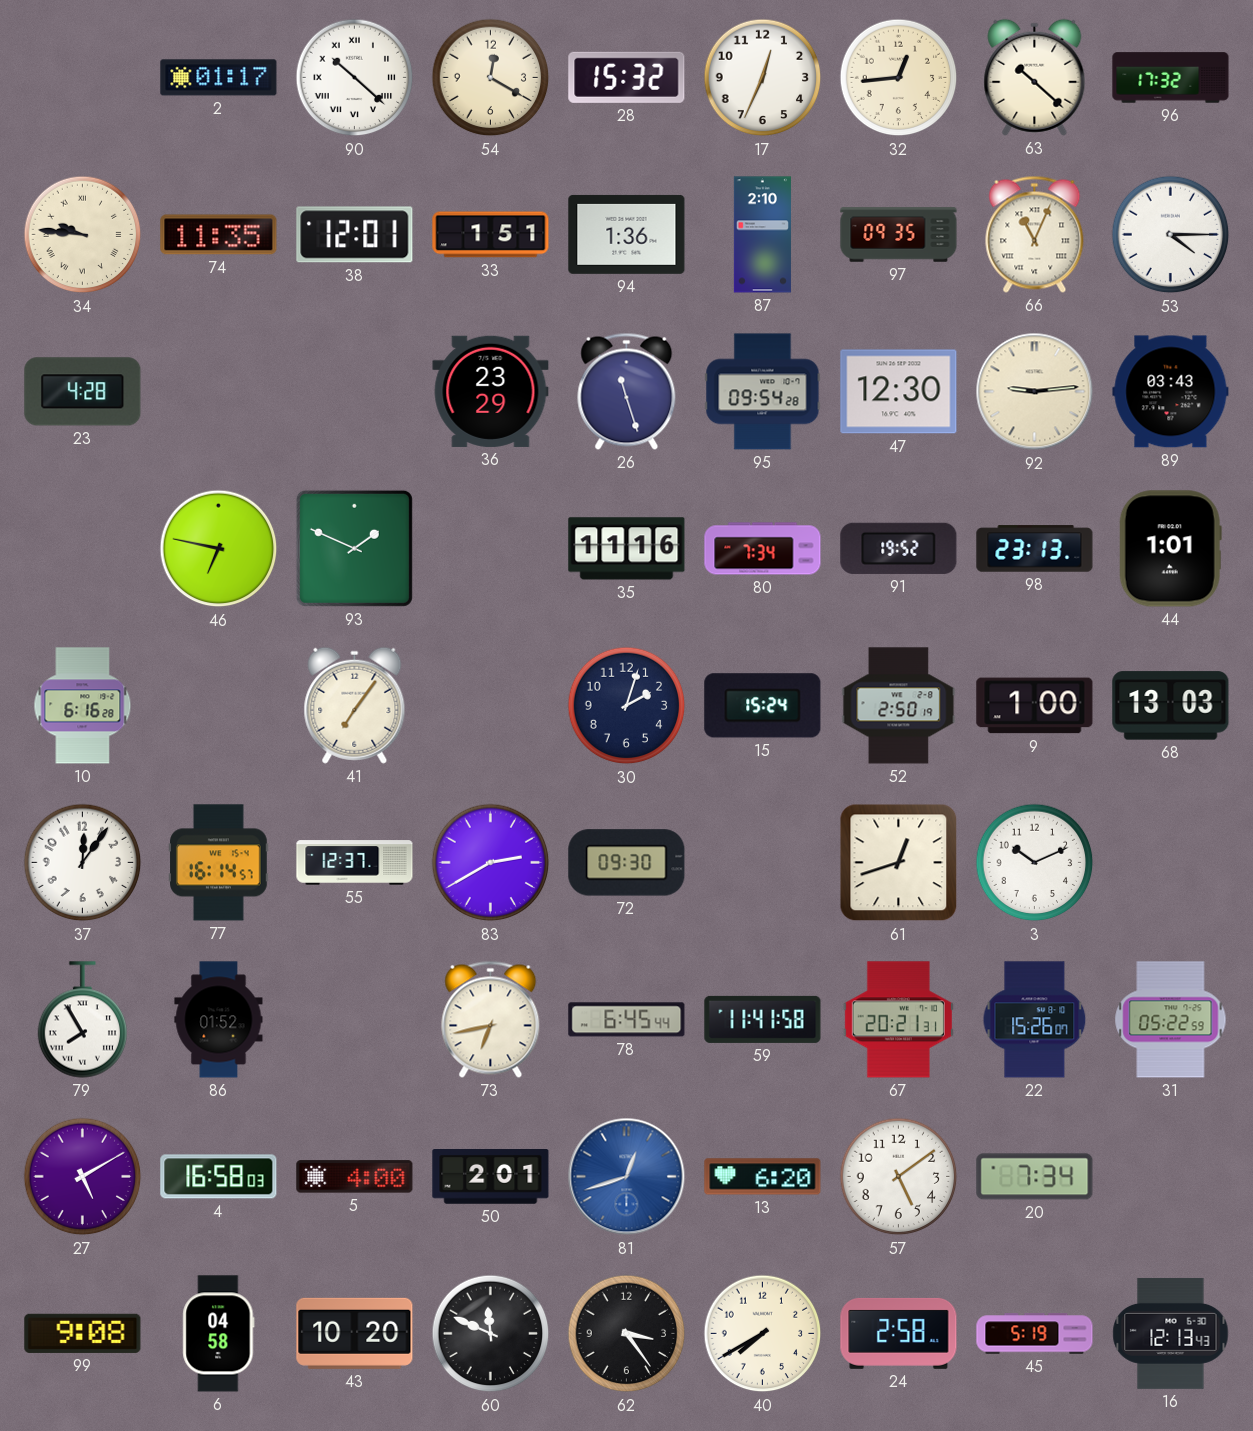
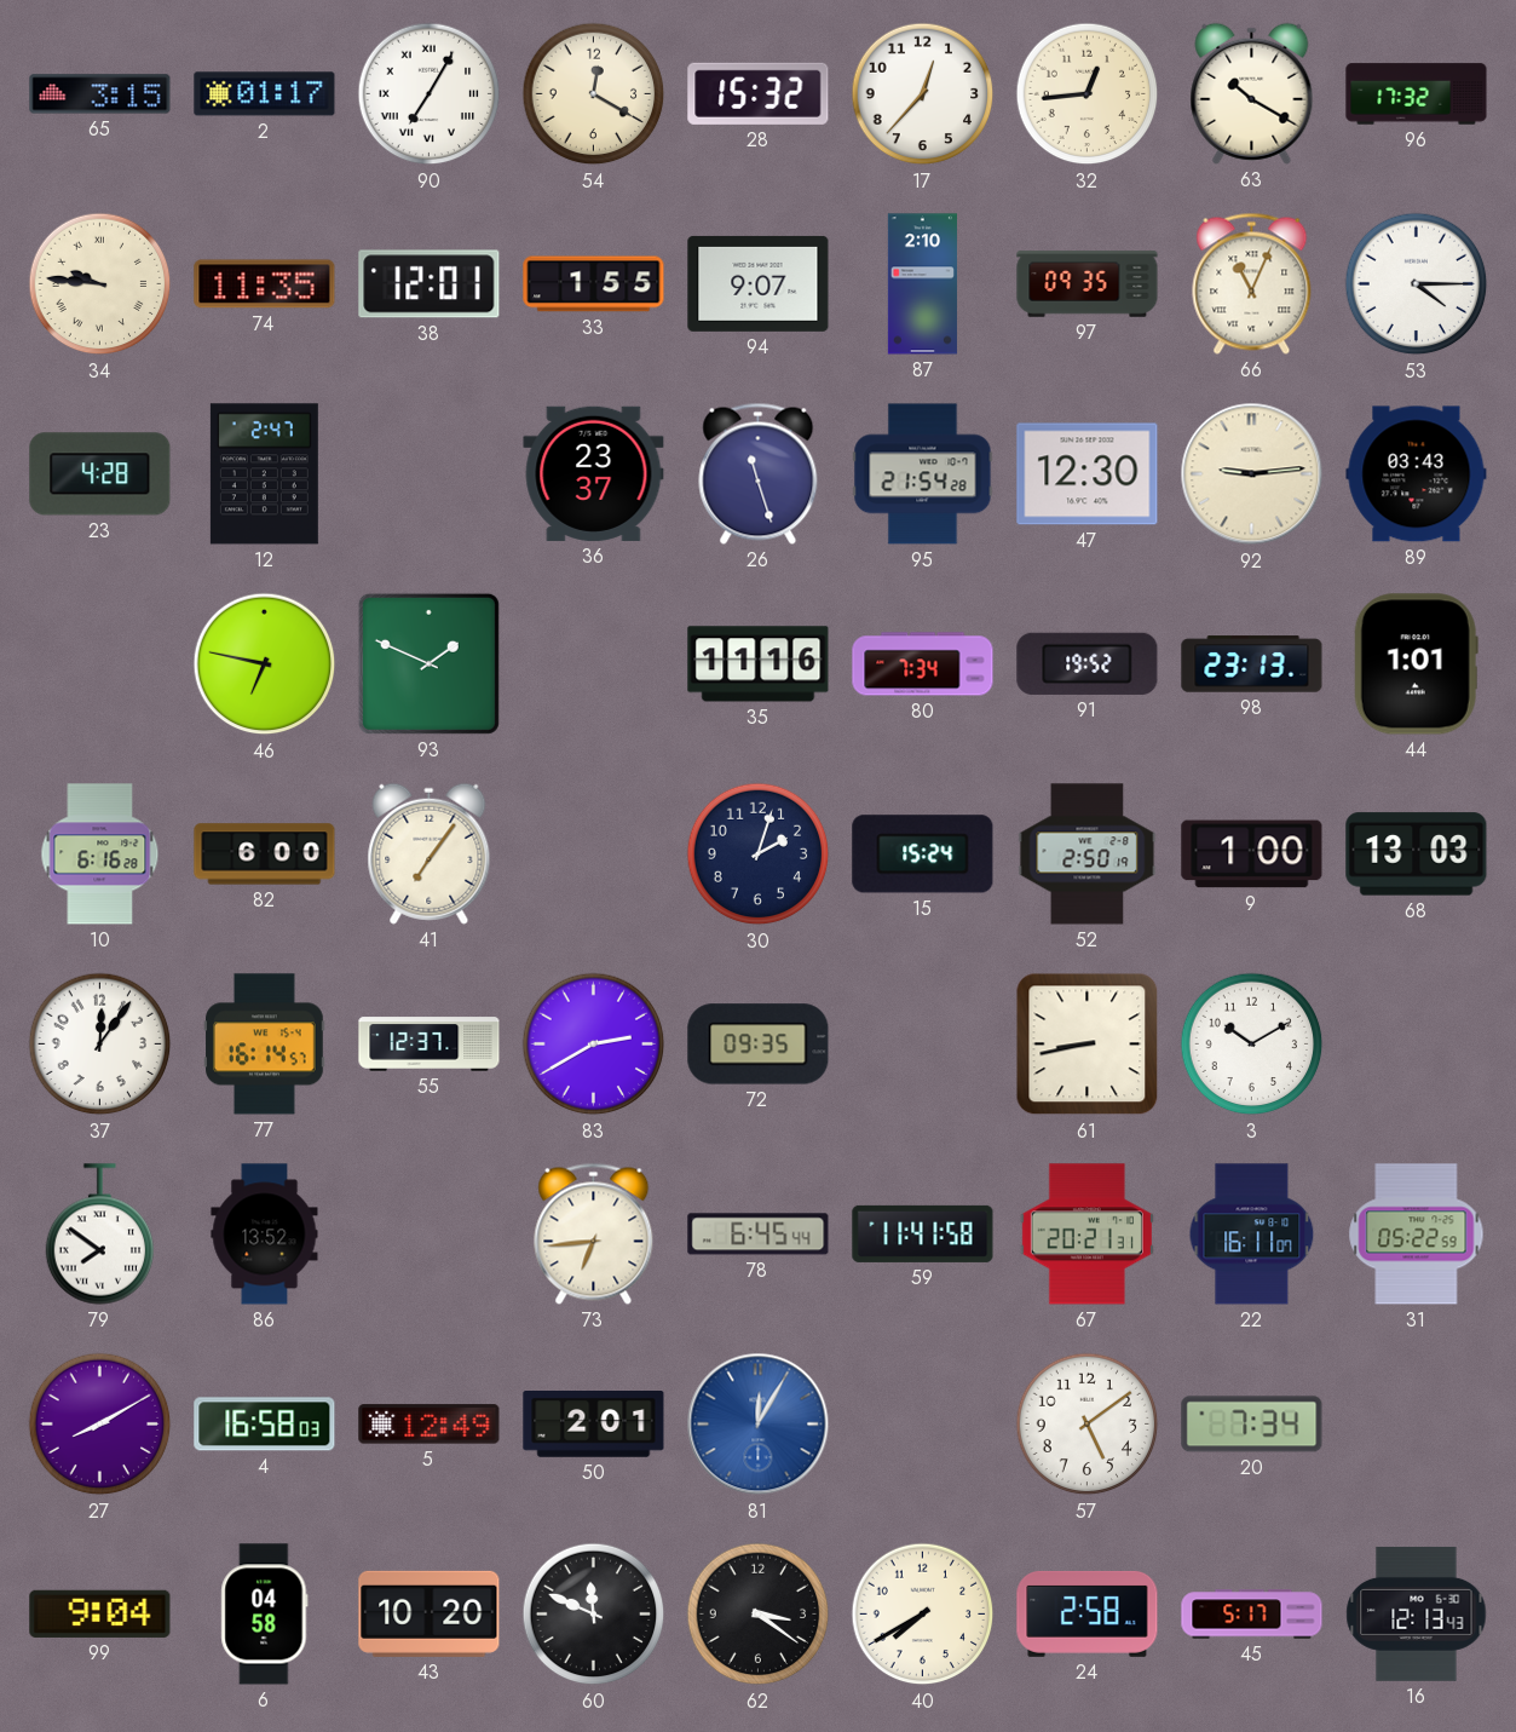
65: none -> 3:15
90: 10:22 -> 7:05
17: 12:34 -> 12:37
63: 10:22 -> 10:20
33: 1:51 -> 1:55
94: 1:36 -> 9:07
12: none -> 2:47
36: 23:29 -> 23:37
95: 09:54 -> 21:54
82: none -> 6:00
72: 09:30 -> 09:35
61: 12:42 -> 8:43
3: 10:11 -> 10:10
79: 7:55 -> 7:51
86: 01:52 -> 13:52
73: 6:43 -> 6:44
22: 15:26 -> 16:11
27: 5:10 -> 8:10
5: 4:00 -> 12:49
81: 12:42 -> 12:05
13: 6:20 -> none
99: 9:08 -> 9:04
62: 3:24 -> 3:21
45: 5:19 -> 5:17
